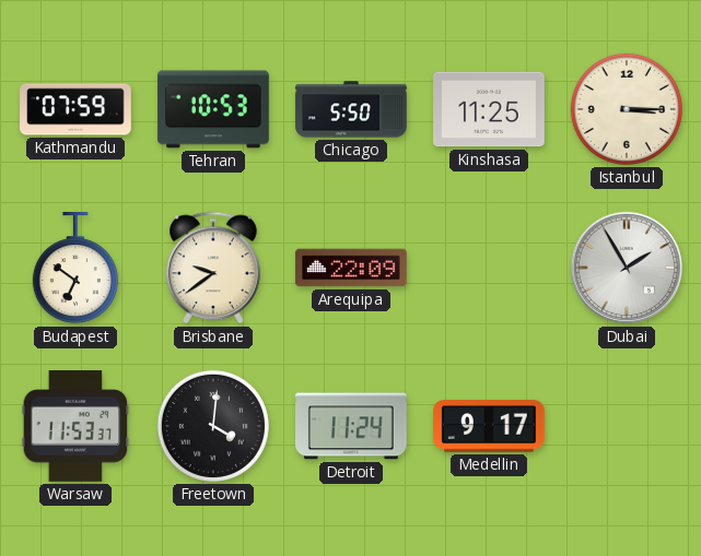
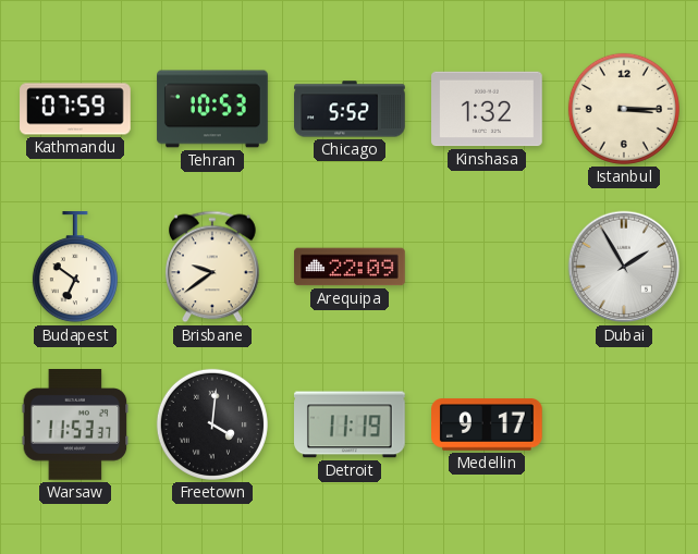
Chicago: 5:50 -> 5:52
Kinshasa: 11:25 -> 1:32
Detroit: 11:24 -> 11:19
